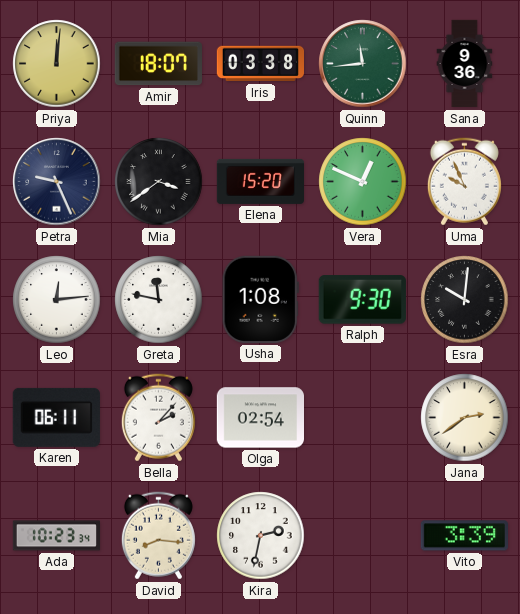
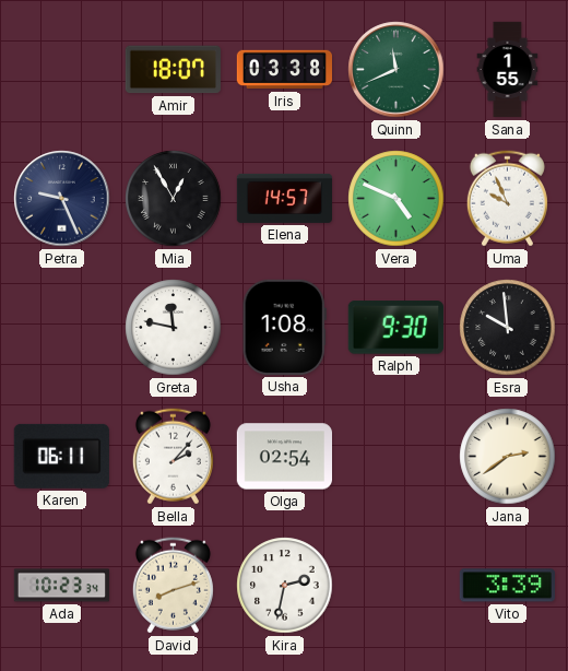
Priya: 12:01 -> none
Quinn: 11:44 -> 11:41
Sana: 9:36 -> 1:55
Mia: 3:39 -> 12:55
Elena: 15:20 -> 14:57
Vera: 12:49 -> 4:49
Leo: 12:14 -> none
Esra: 10:01 -> 9:59
David: 8:16 -> 8:12
